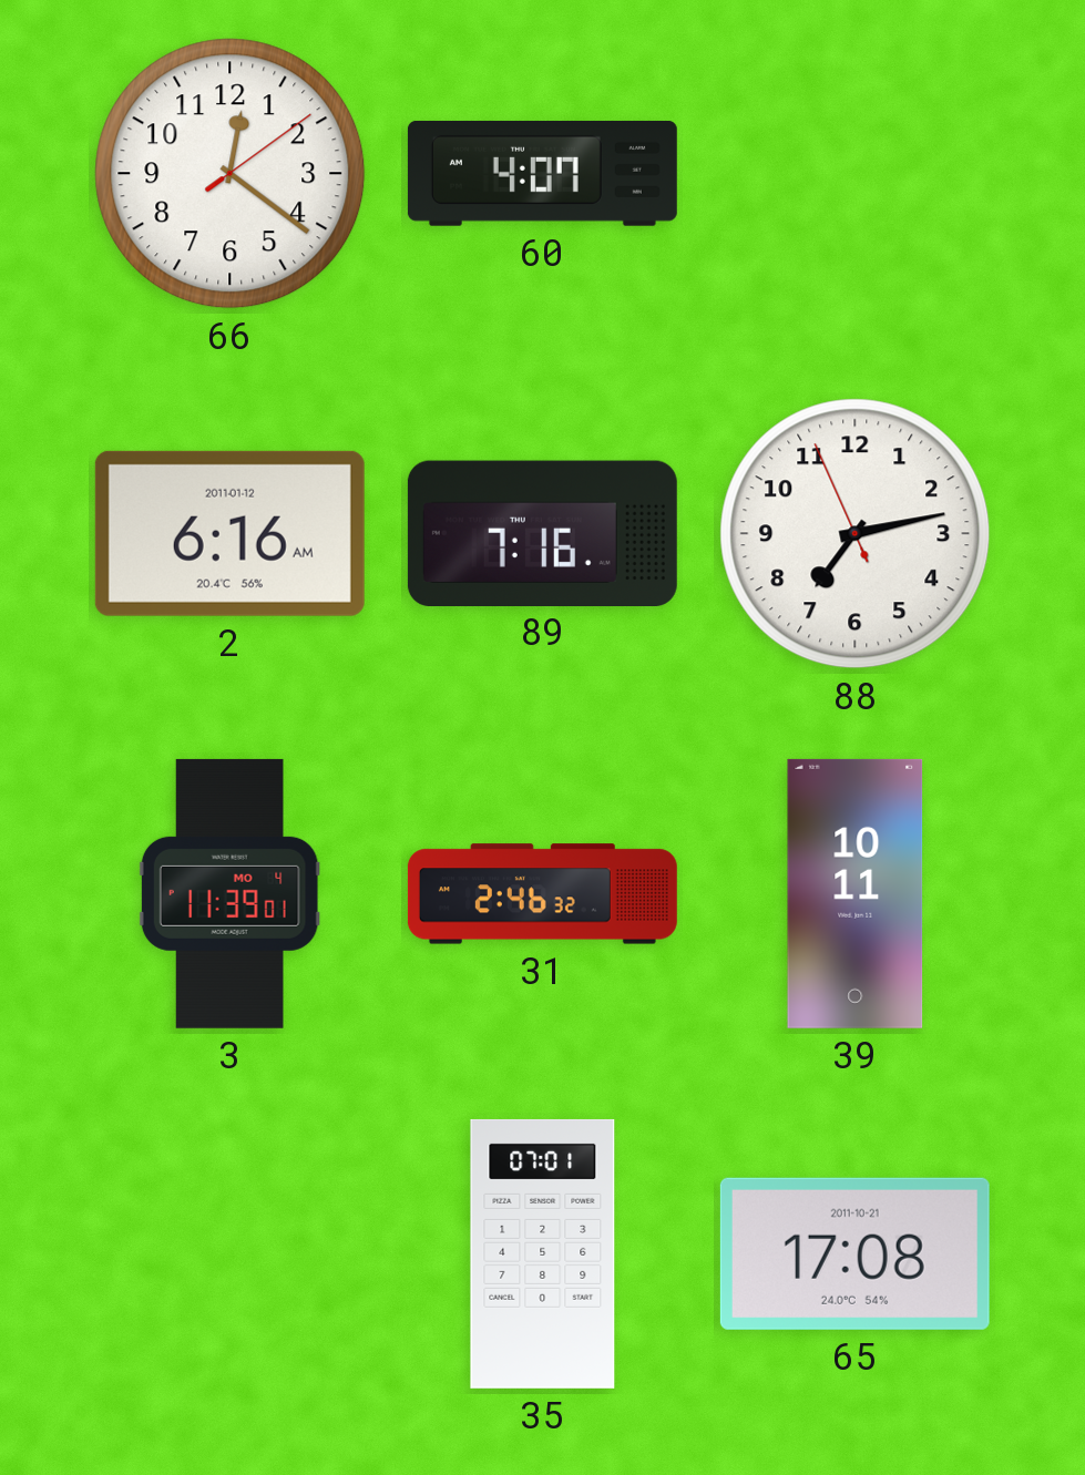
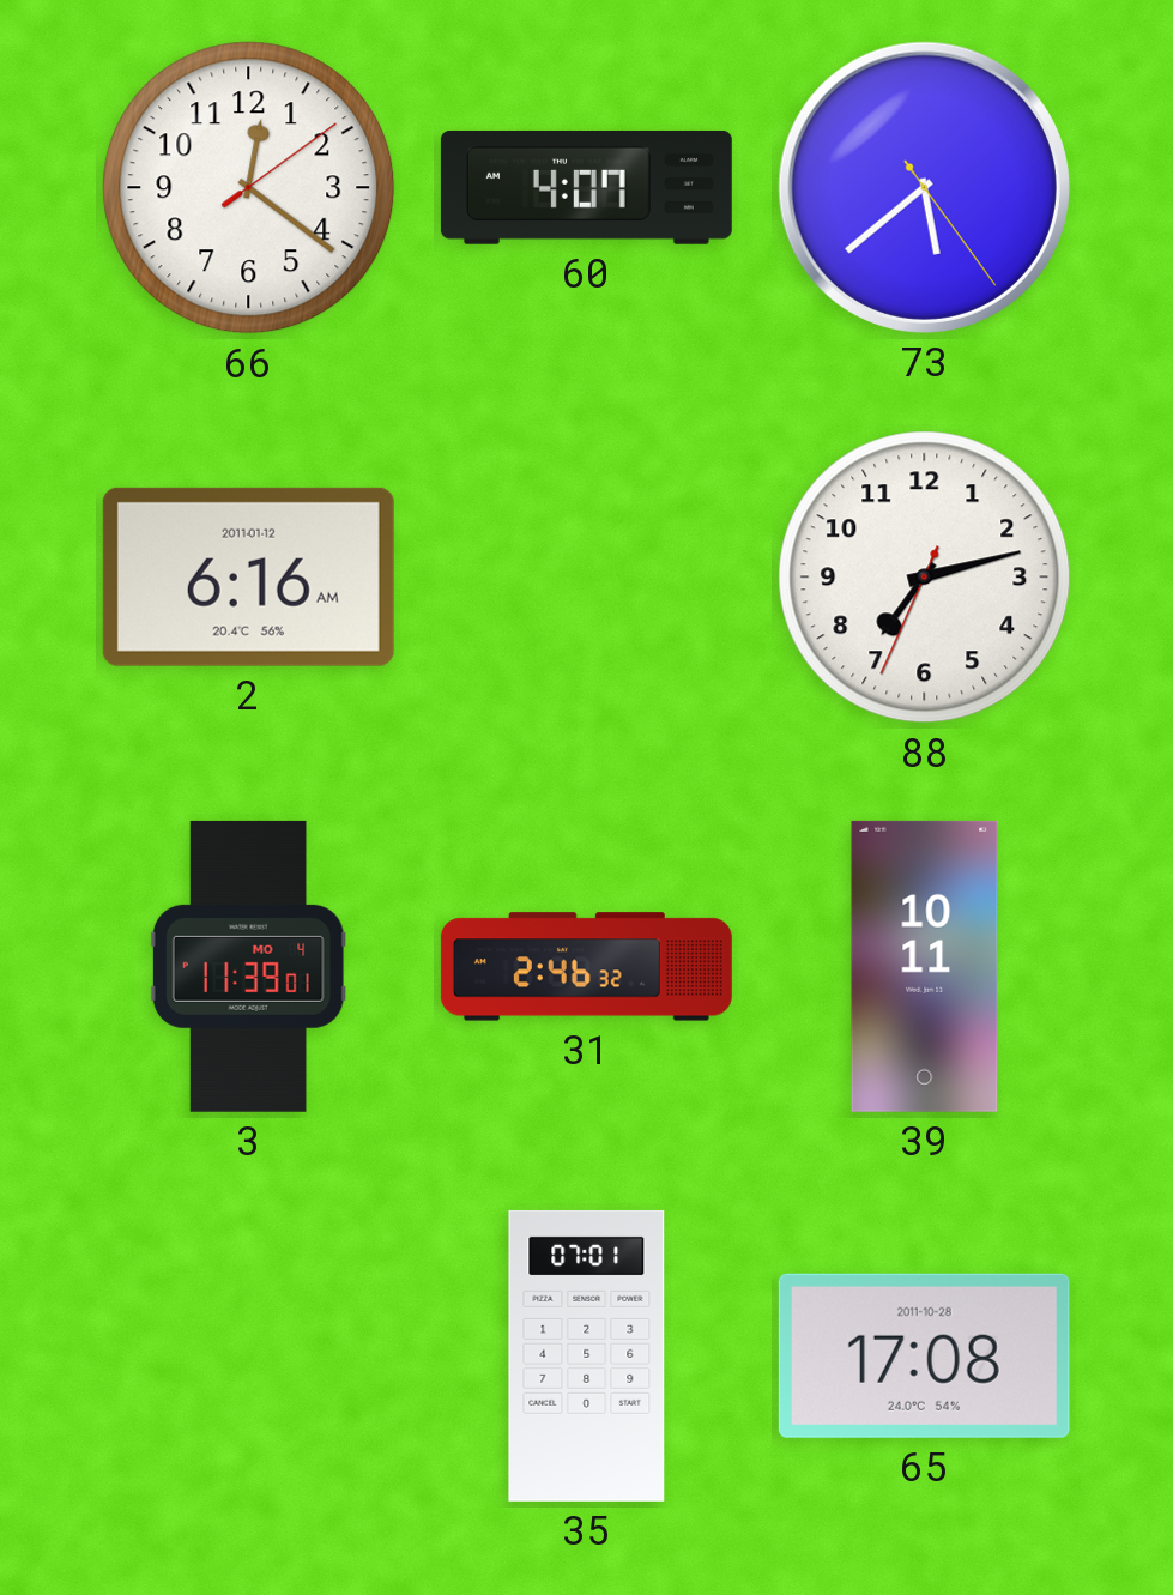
73: none -> 5:38
89: 7:16 -> none
88: 7:12:56 -> 7:12:34
65 date: 2011-10-21 -> 2011-10-28
